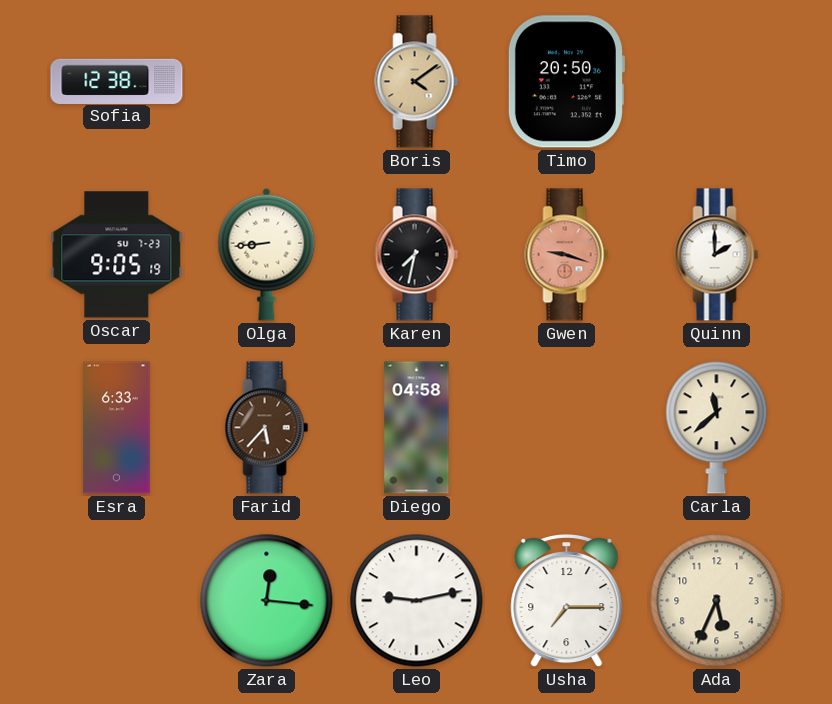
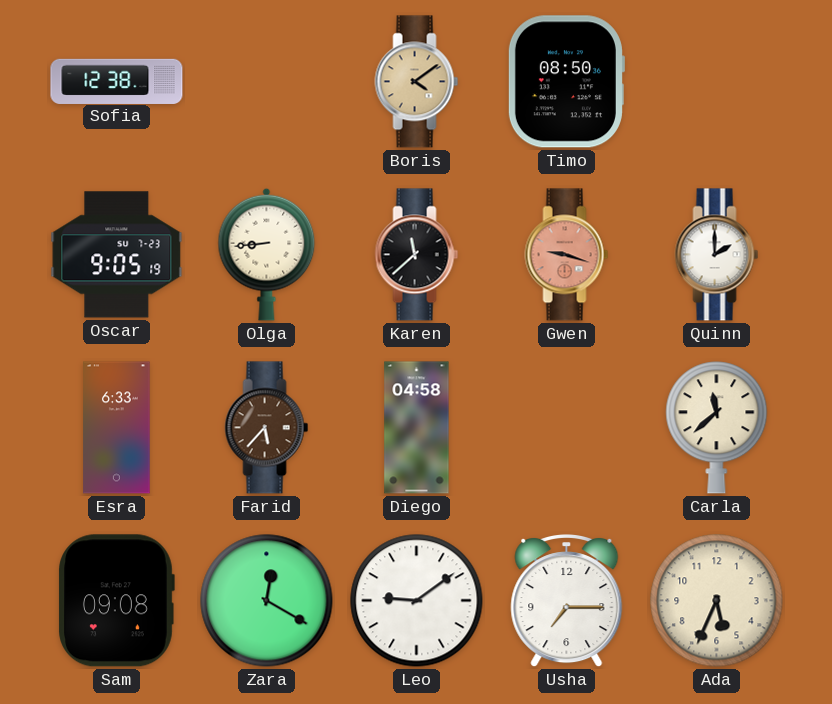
Timo: 20:50 -> 08:50
Karen: 7:32 -> 11:38
Sam: none -> 09:08
Zara: 12:16 -> 12:20
Leo: 9:13 -> 9:09
